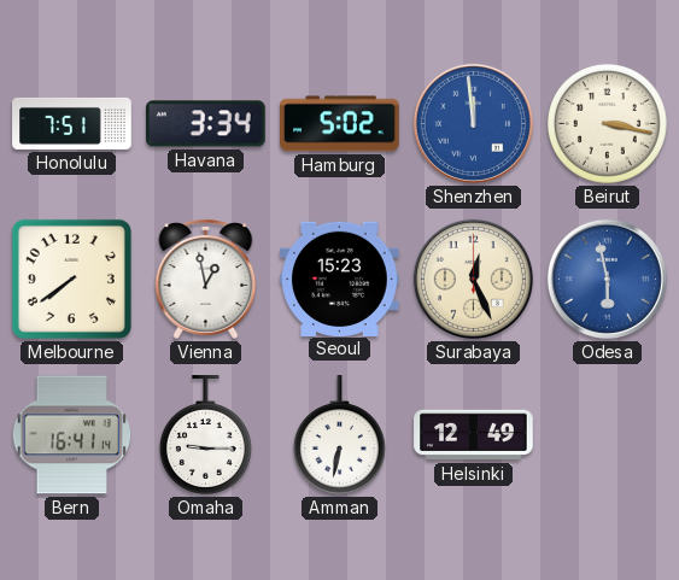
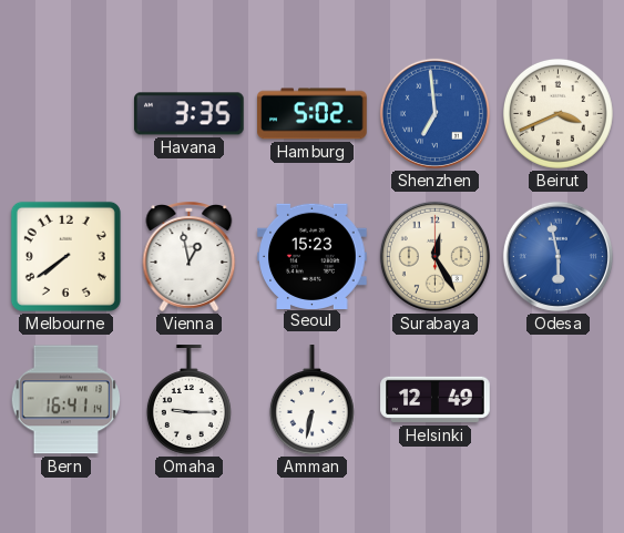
Honolulu: 7:51 -> none
Havana: 3:34 -> 3:35
Shenzhen: 11:59 -> 6:59
Beirut: 3:17 -> 3:41
Surabaya: 12:26 -> 12:25
